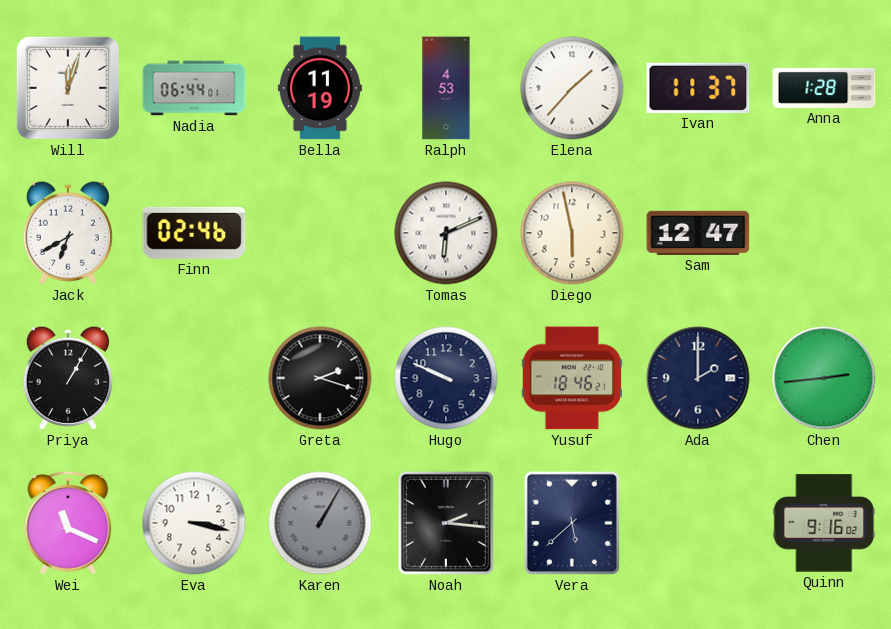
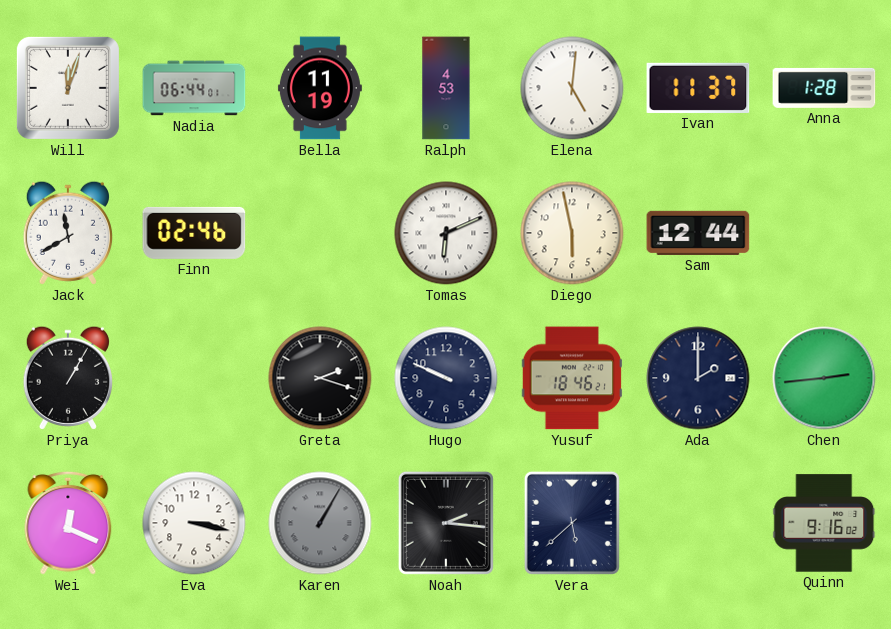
Elena: 1:37 -> 5:01
Jack: 6:40 -> 11:40
Sam: 12:47 -> 12:44
Wei: 11:19 -> 12:19
